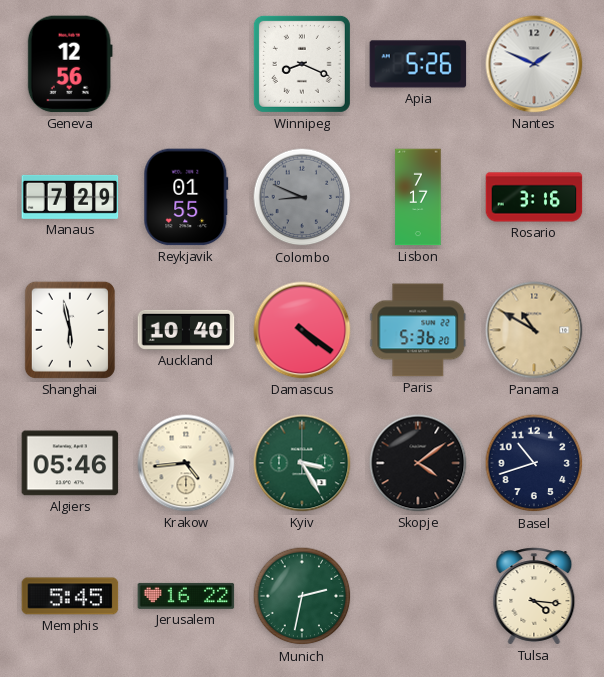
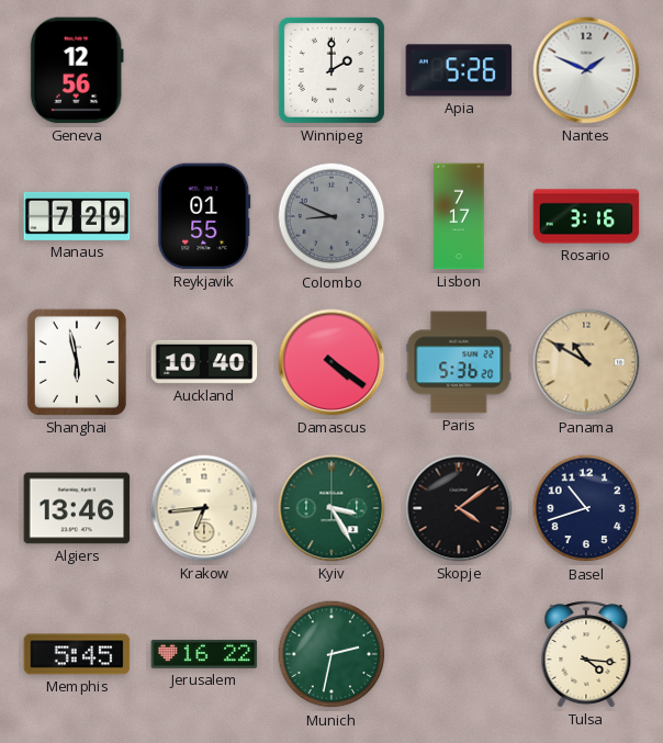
Winnipeg: 8:19 -> 2:00
Algiers: 05:46 -> 13:46
Krakow: 4:44 -> 6:44
